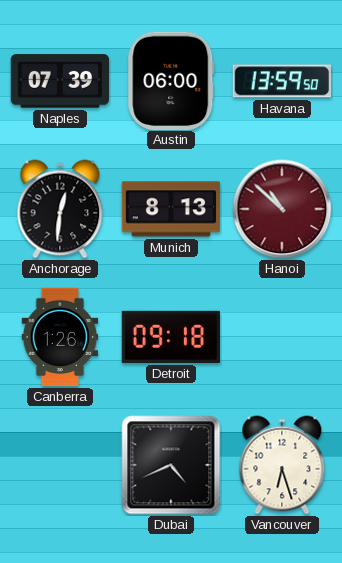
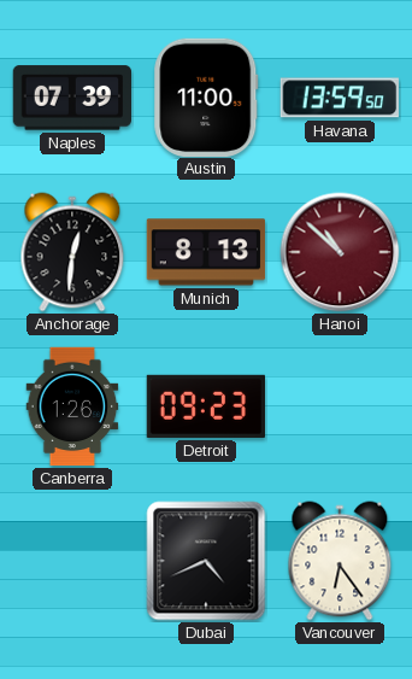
Austin: 06:00 -> 11:00
Detroit: 09:18 -> 09:23
Vancouver: 6:27 -> 6:24
